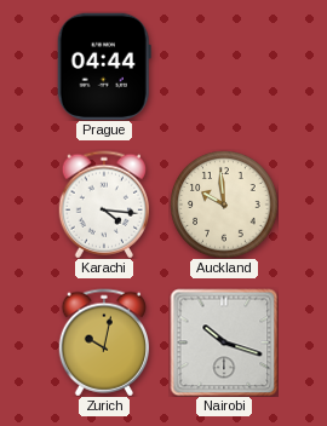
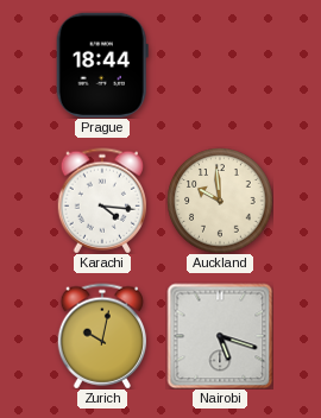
Prague: 04:44 -> 18:44
Nairobi: 10:18 -> 5:18
